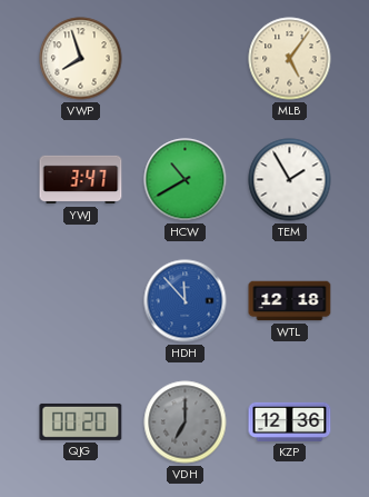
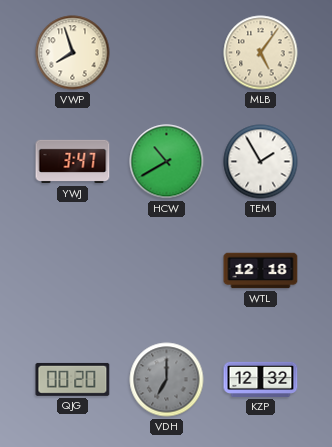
HDH: 11:53 -> none
KZP: 12:36 -> 12:32
